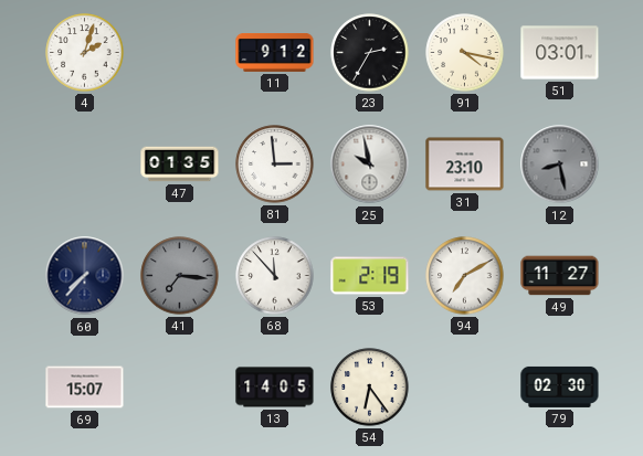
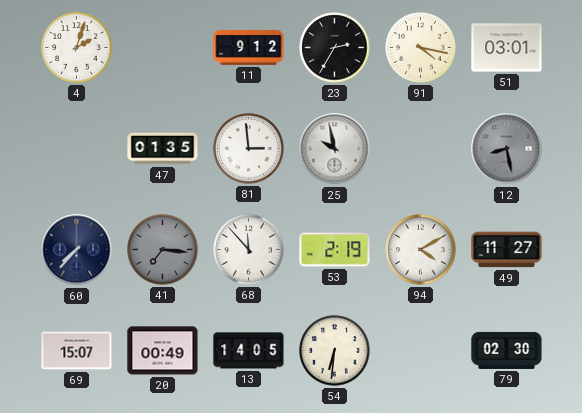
31: 23:10 -> none
94: 7:10 -> 4:10
20: none -> 00:49
54: 6:24 -> 6:31
